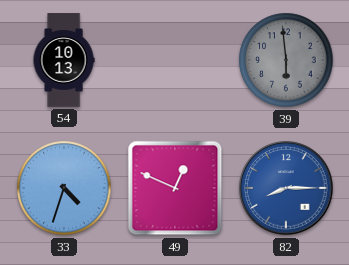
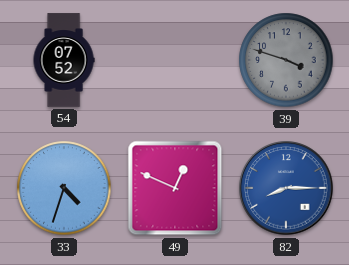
54: 10:13 -> 07:52
39: 5:59 -> 3:48
